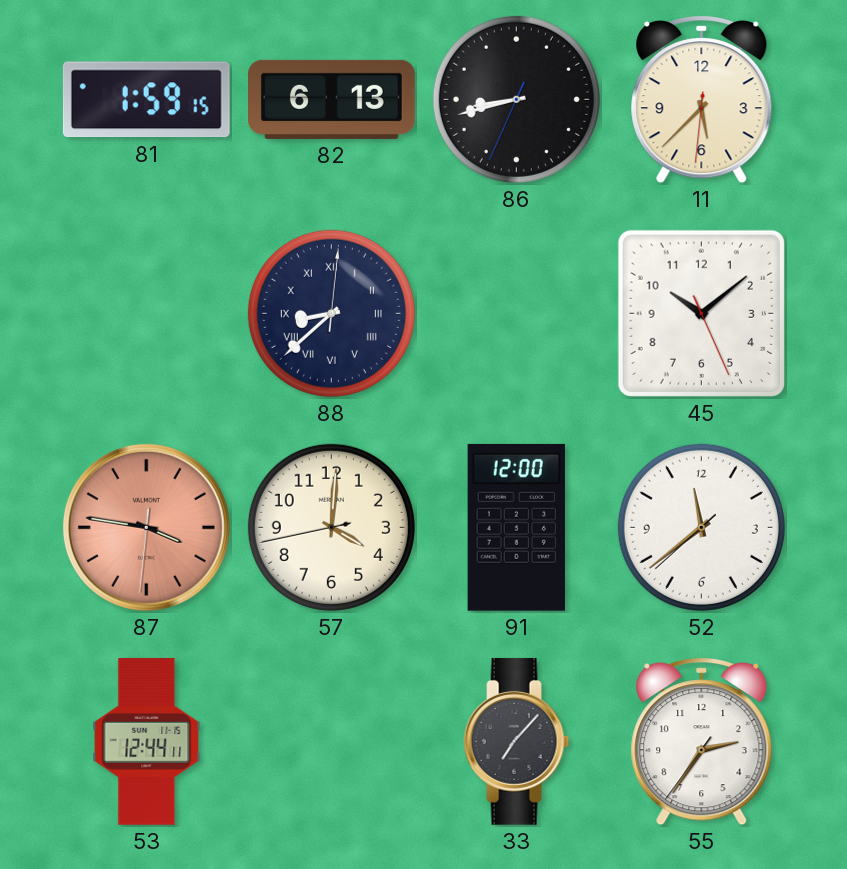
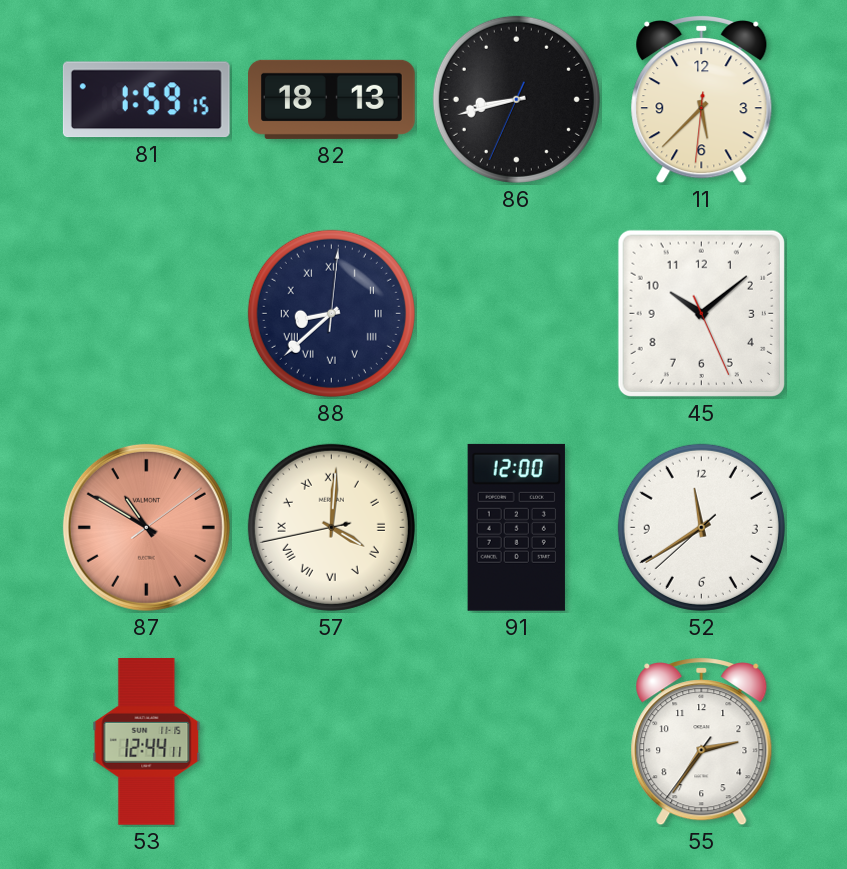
82: 6:13 -> 18:13
87: 3:46 -> 10:50
57 numerals: Arabic -> Roman
52: 11:38 -> 11:39
33: 7:07 -> none
